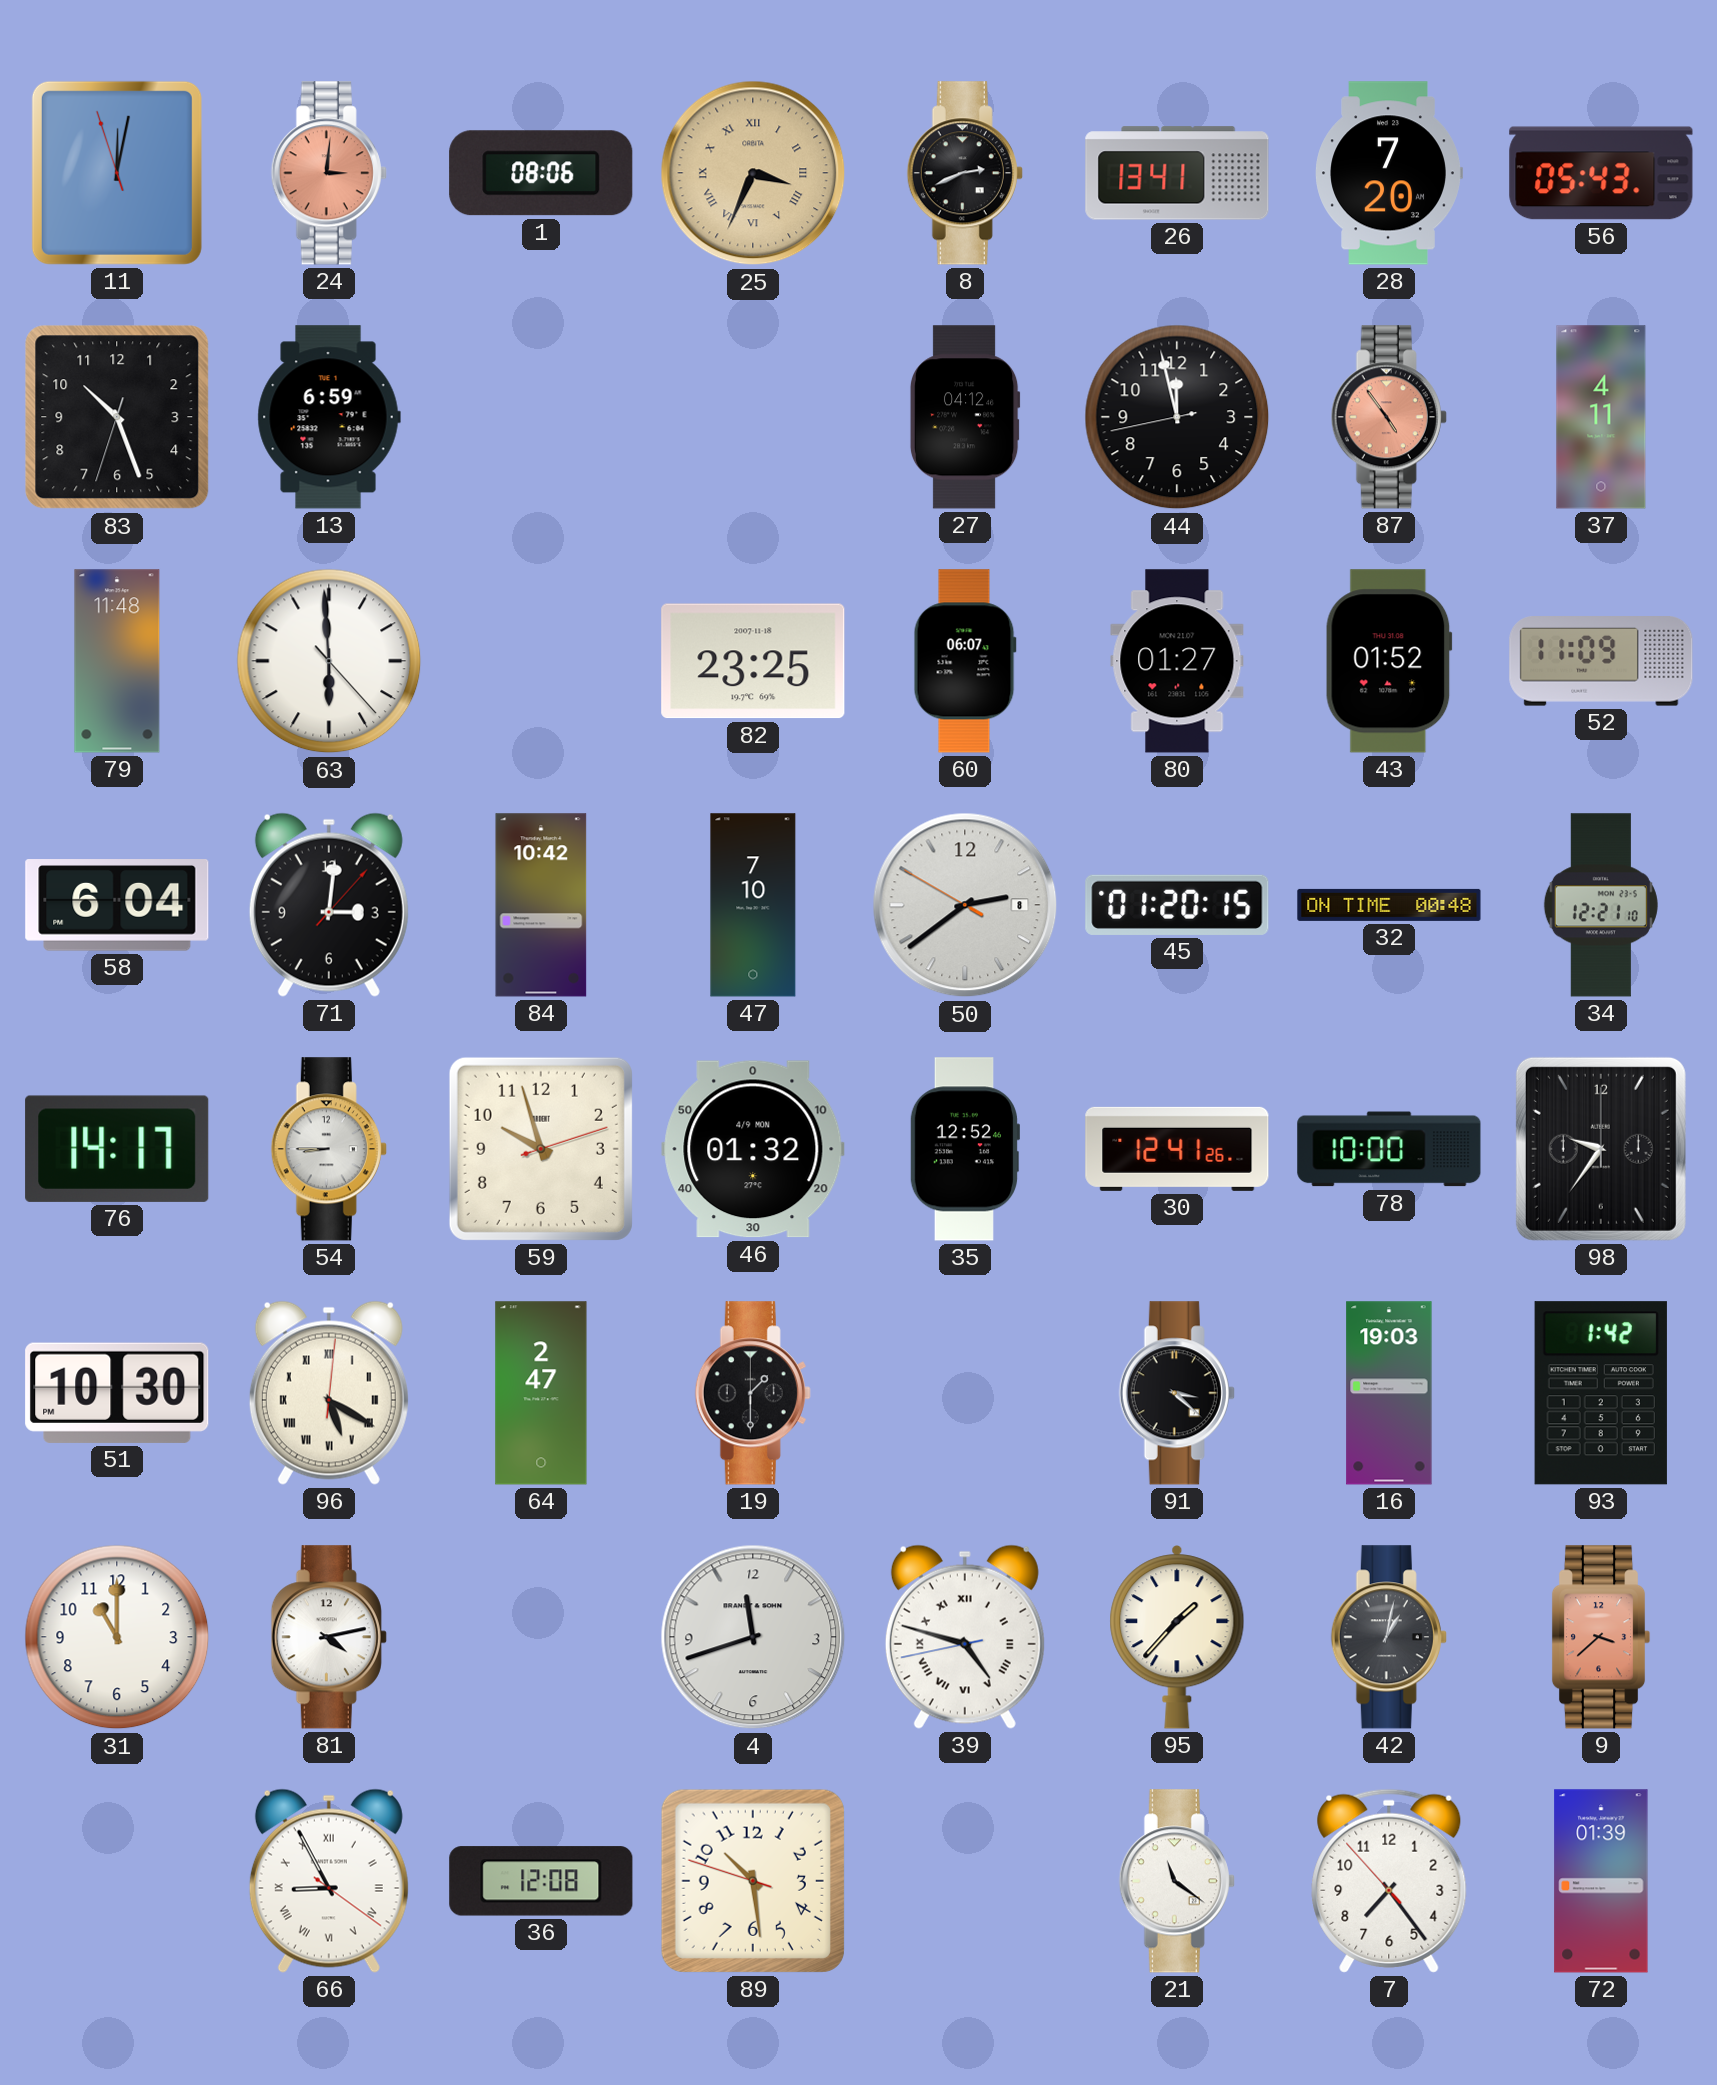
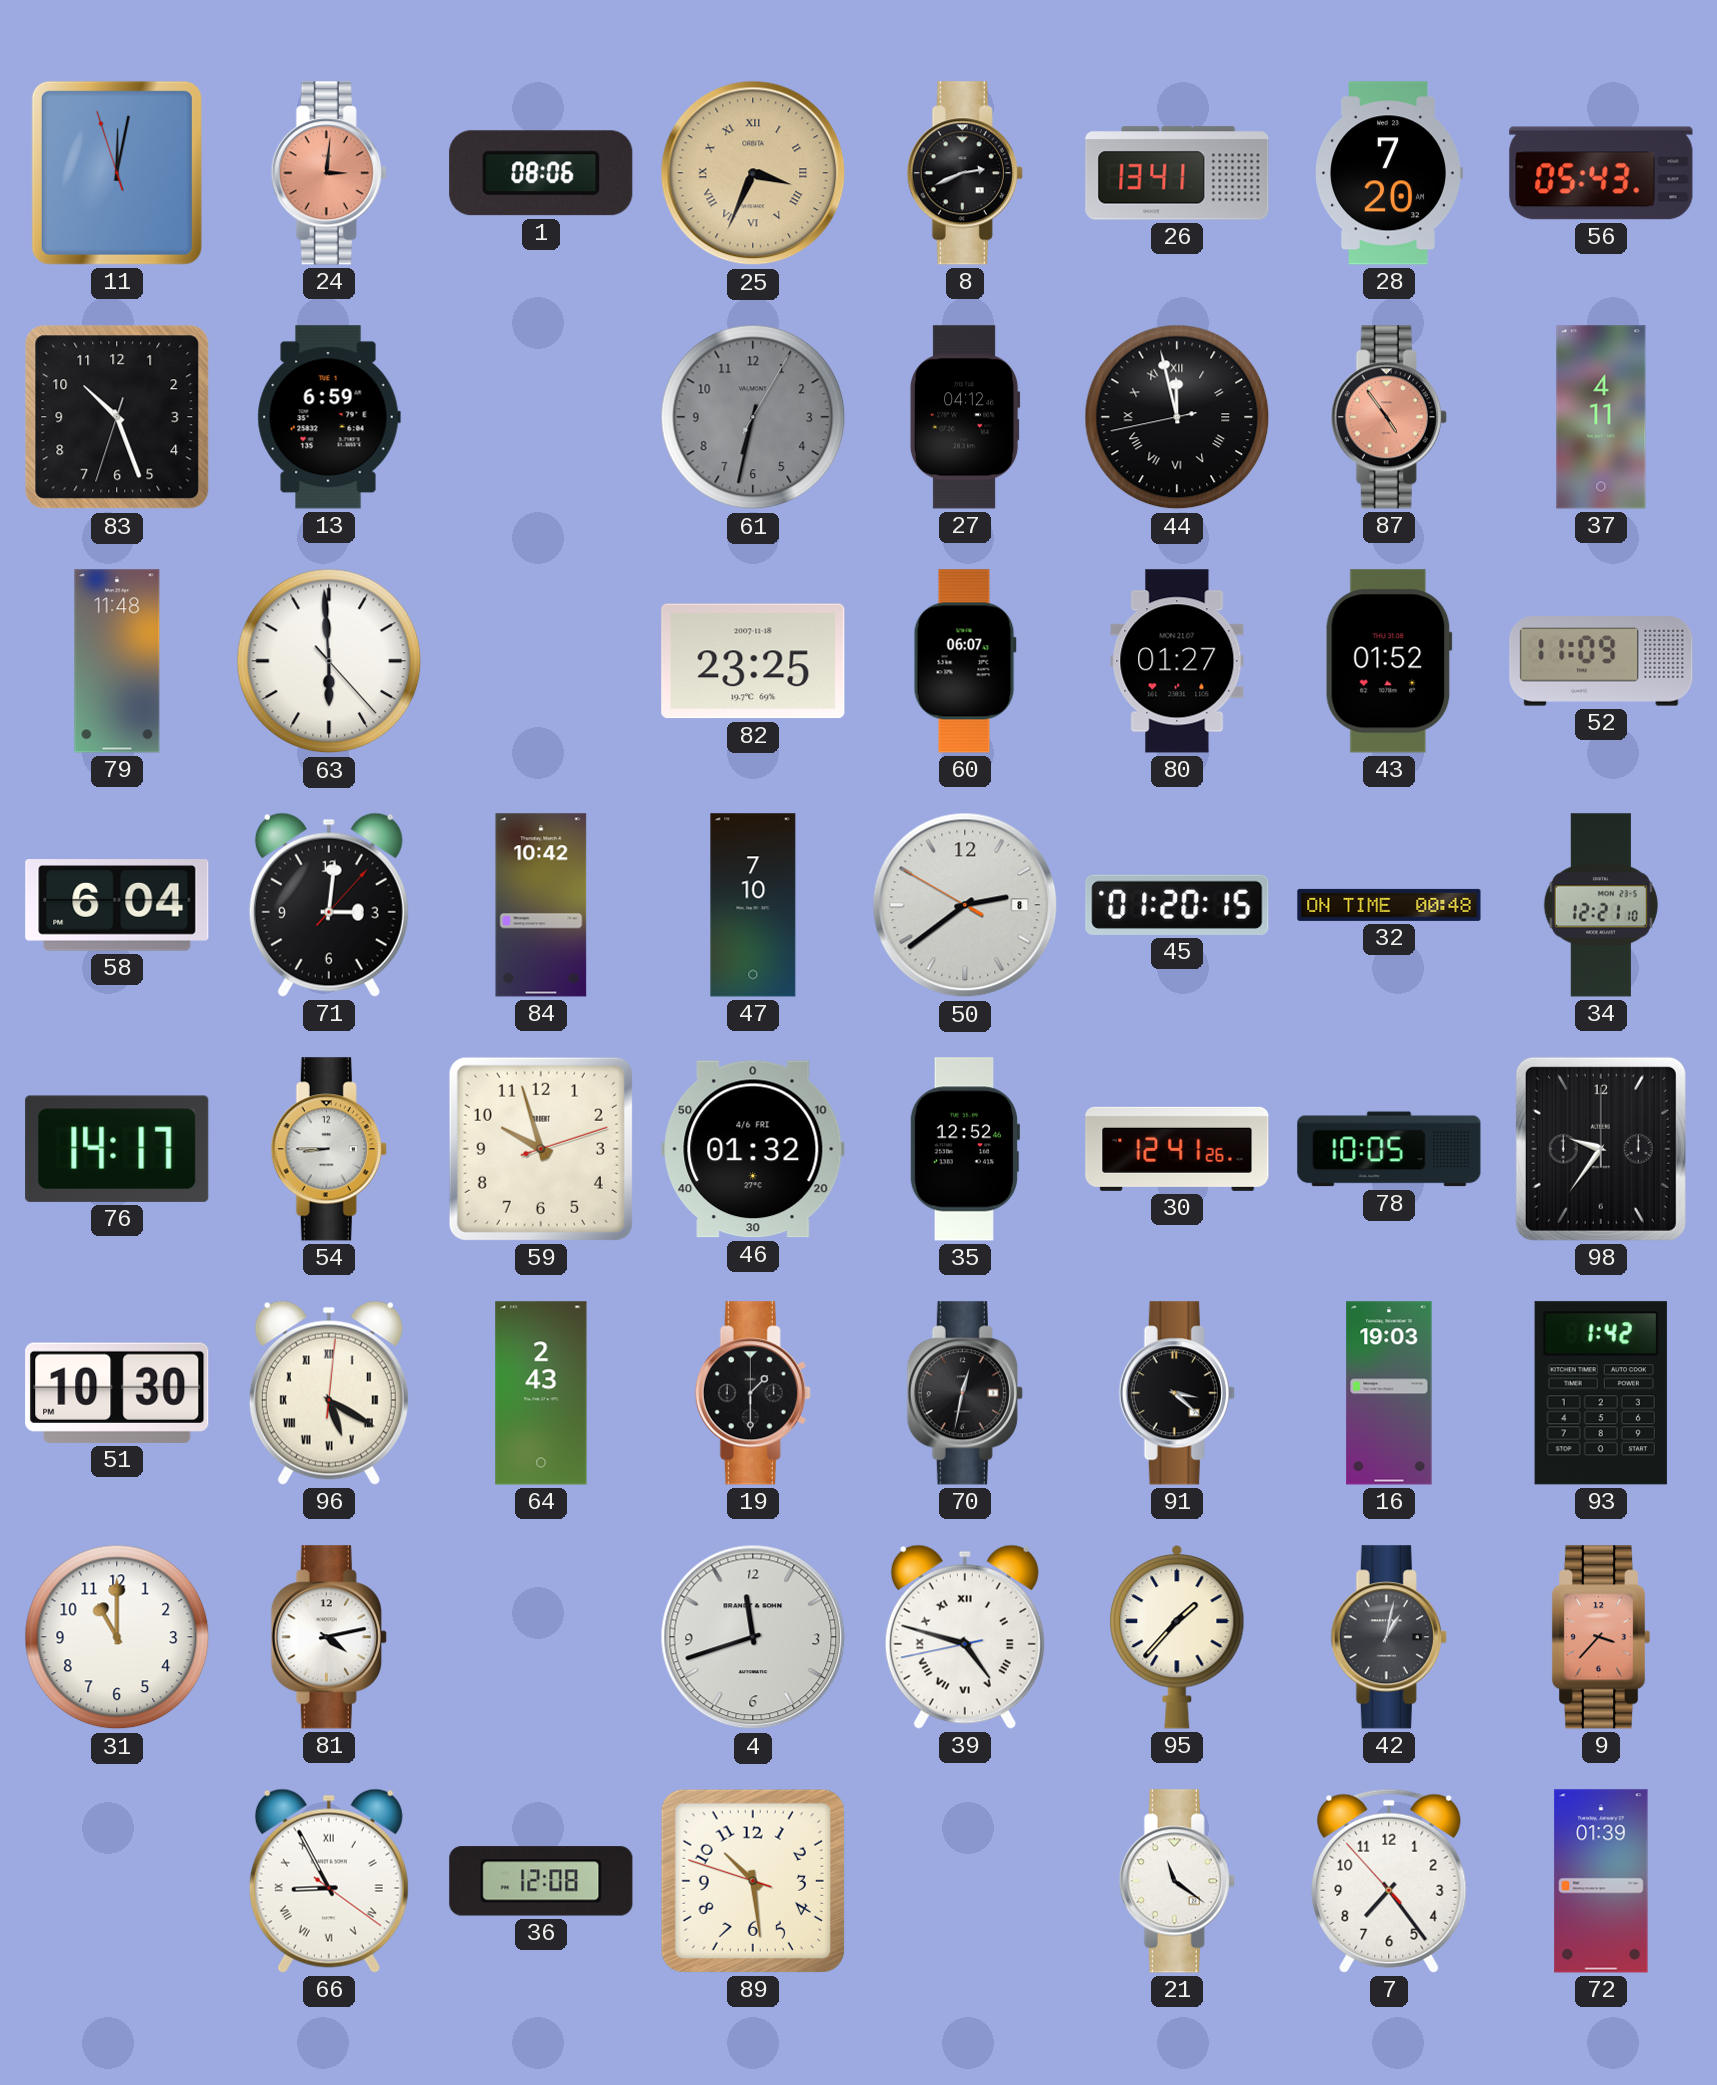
61: none -> 6:32
44 numerals: Arabic -> Roman
46 date: 4/9 MON -> 4/6 FRI
78: 10:00 -> 10:05
64: 2:47 -> 2:43
70: none -> 12:32
9: 3:38 -> 3:37
